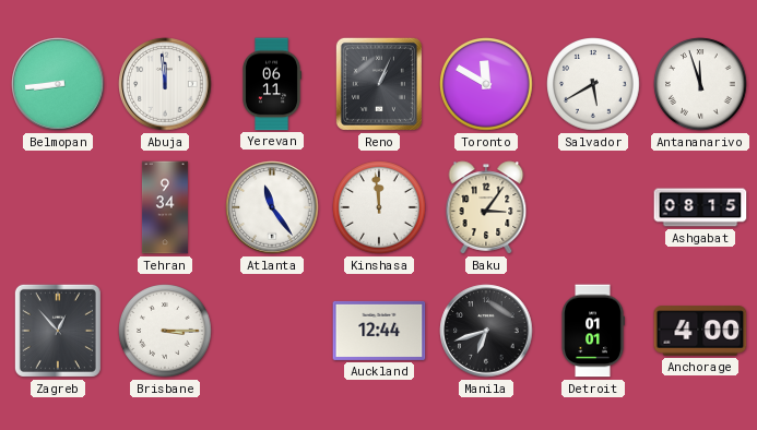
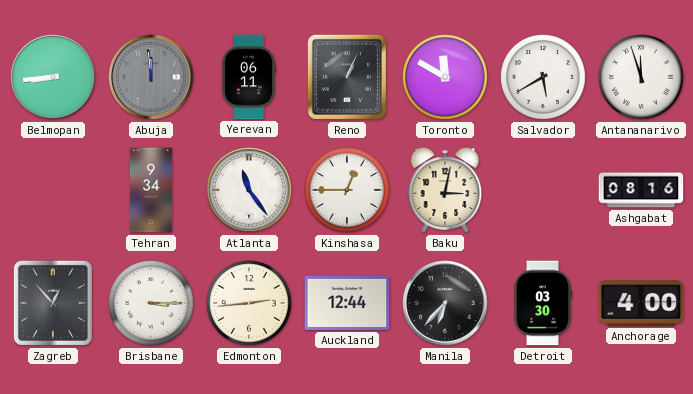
Abuja dial: white -> grey
Kinshasa: 11:59 -> 12:45
Baku: 3:06 -> 3:02
Ashgabat: 08:15 -> 08:16
Edmonton: none -> 2:44
Manila: 6:42 -> 6:37
Detroit: 01:01 -> 03:30
